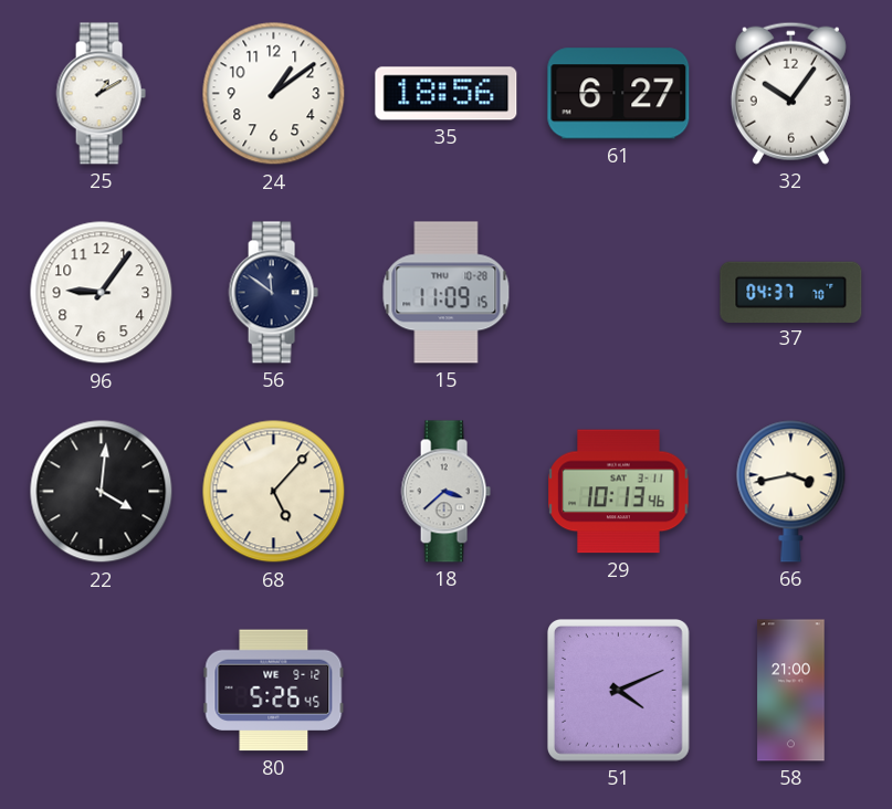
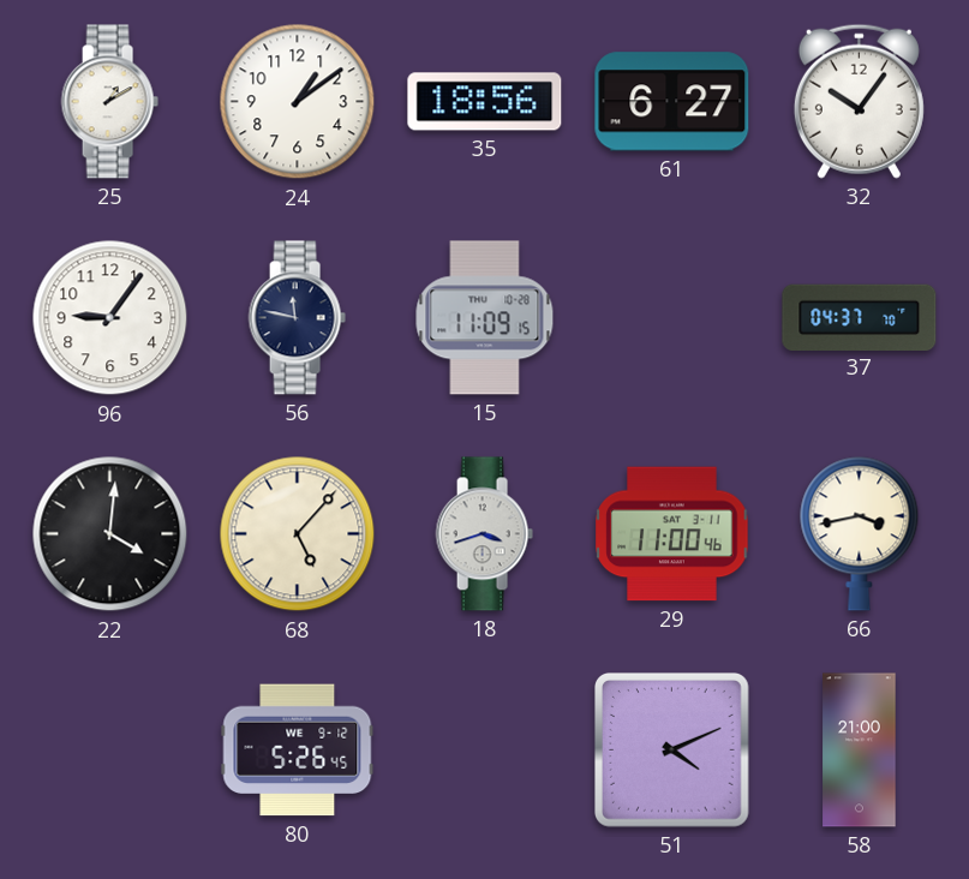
56: 11:51 -> 11:47
18: 3:38 -> 3:42
29: 10:13 -> 11:00
